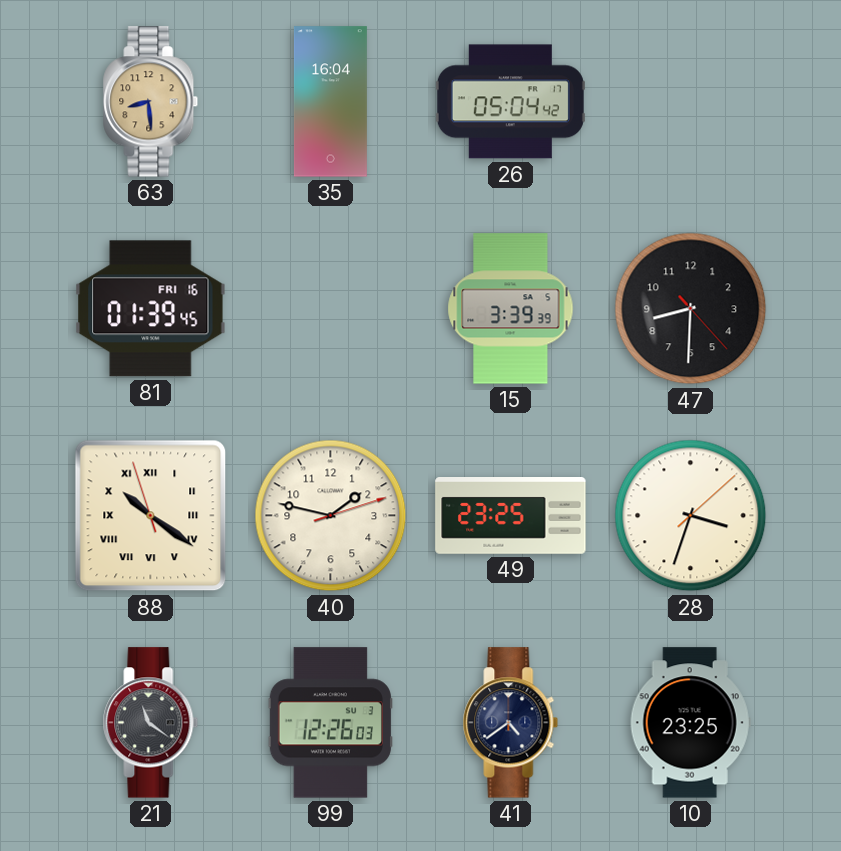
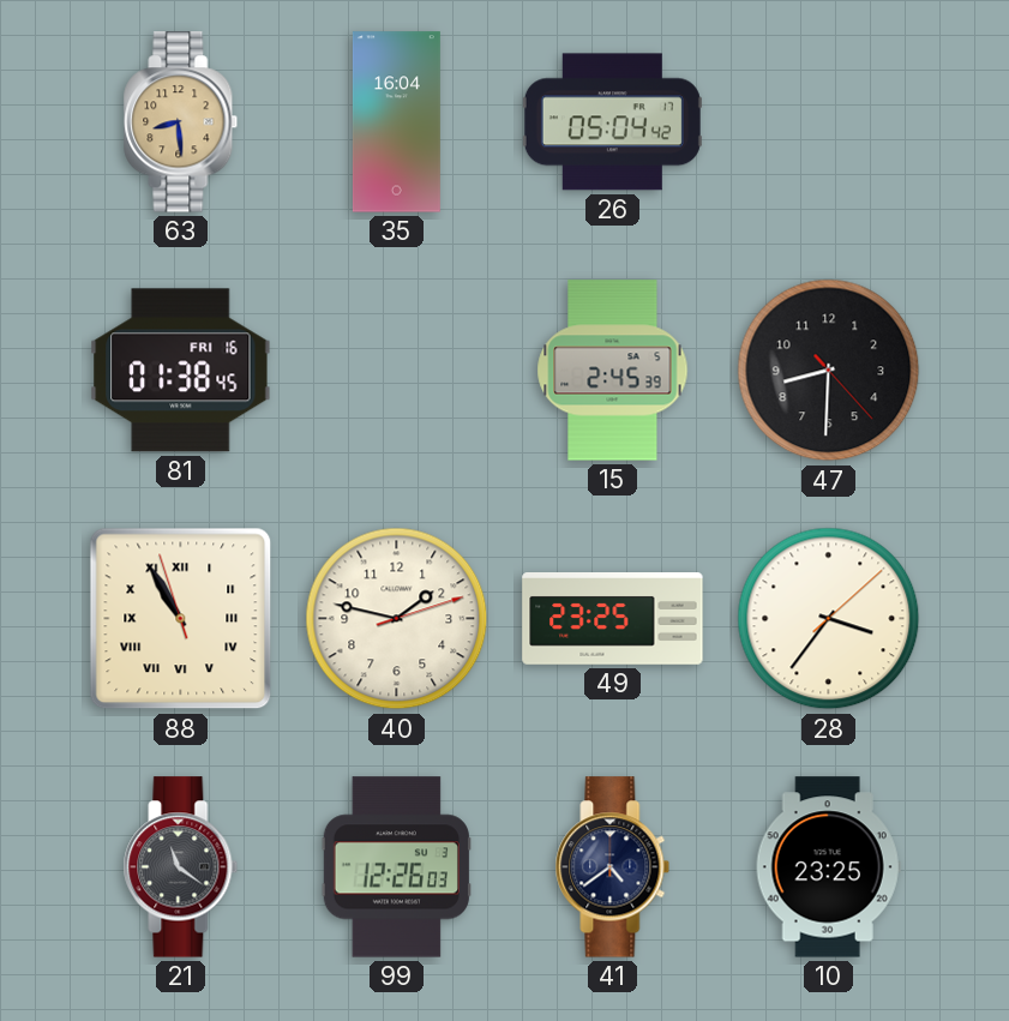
81: 01:39 -> 01:38
15: 3:39 -> 2:45
88: 10:20 -> 10:54
28: 3:33 -> 3:36
